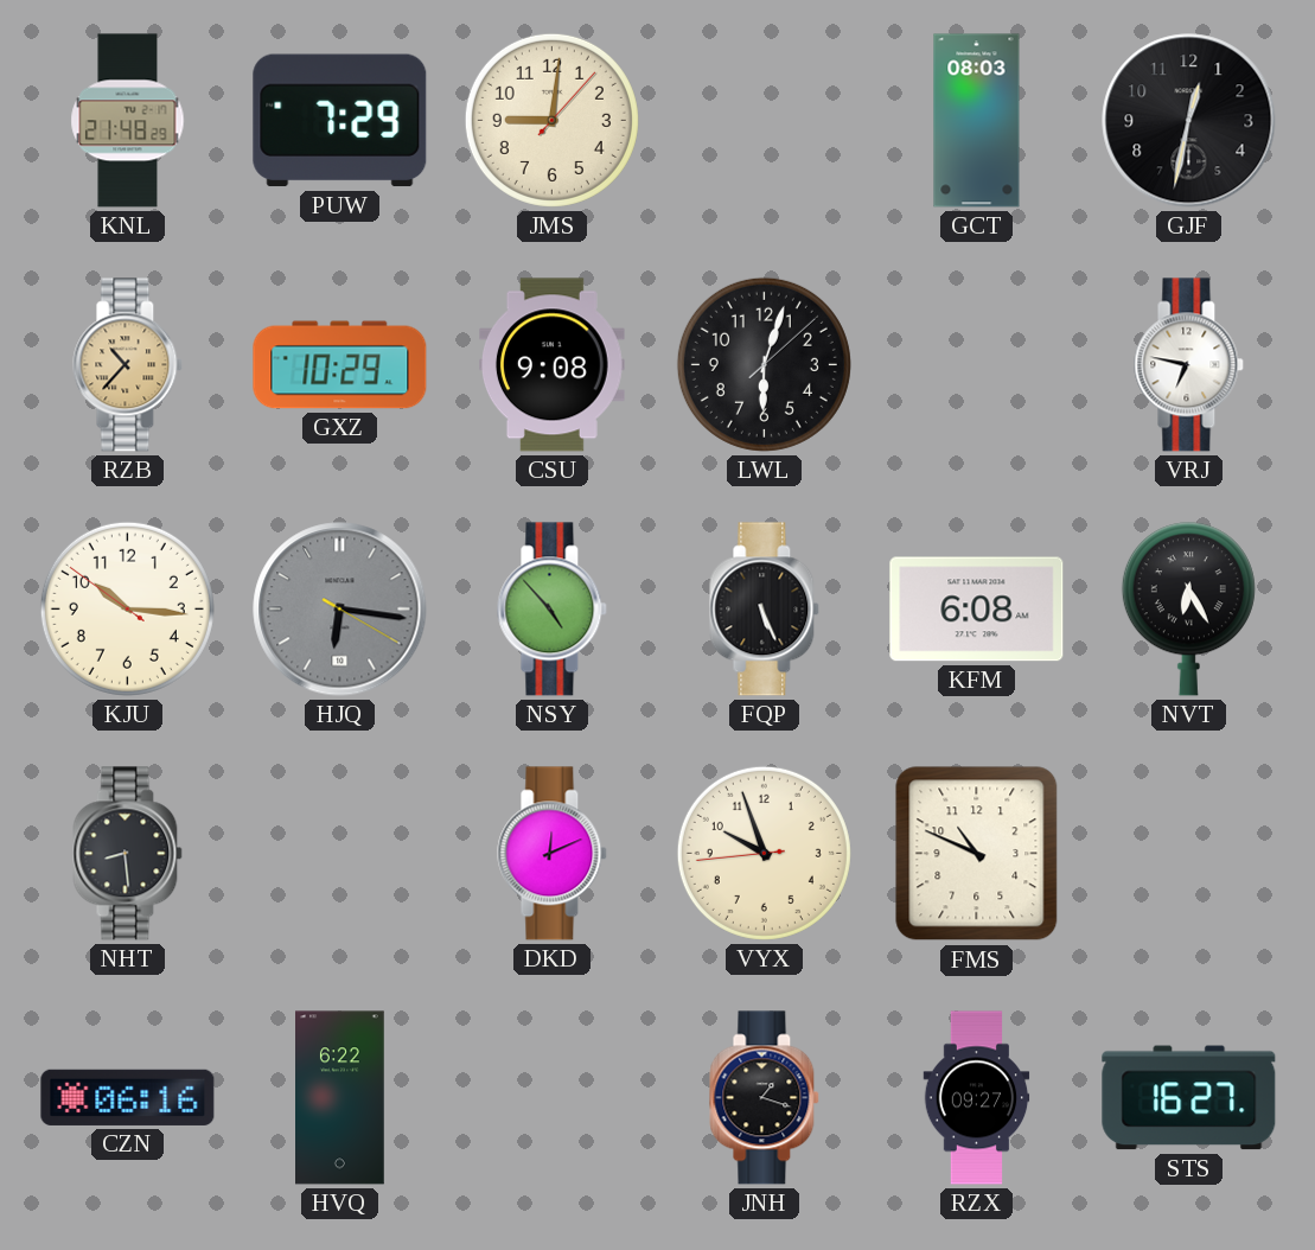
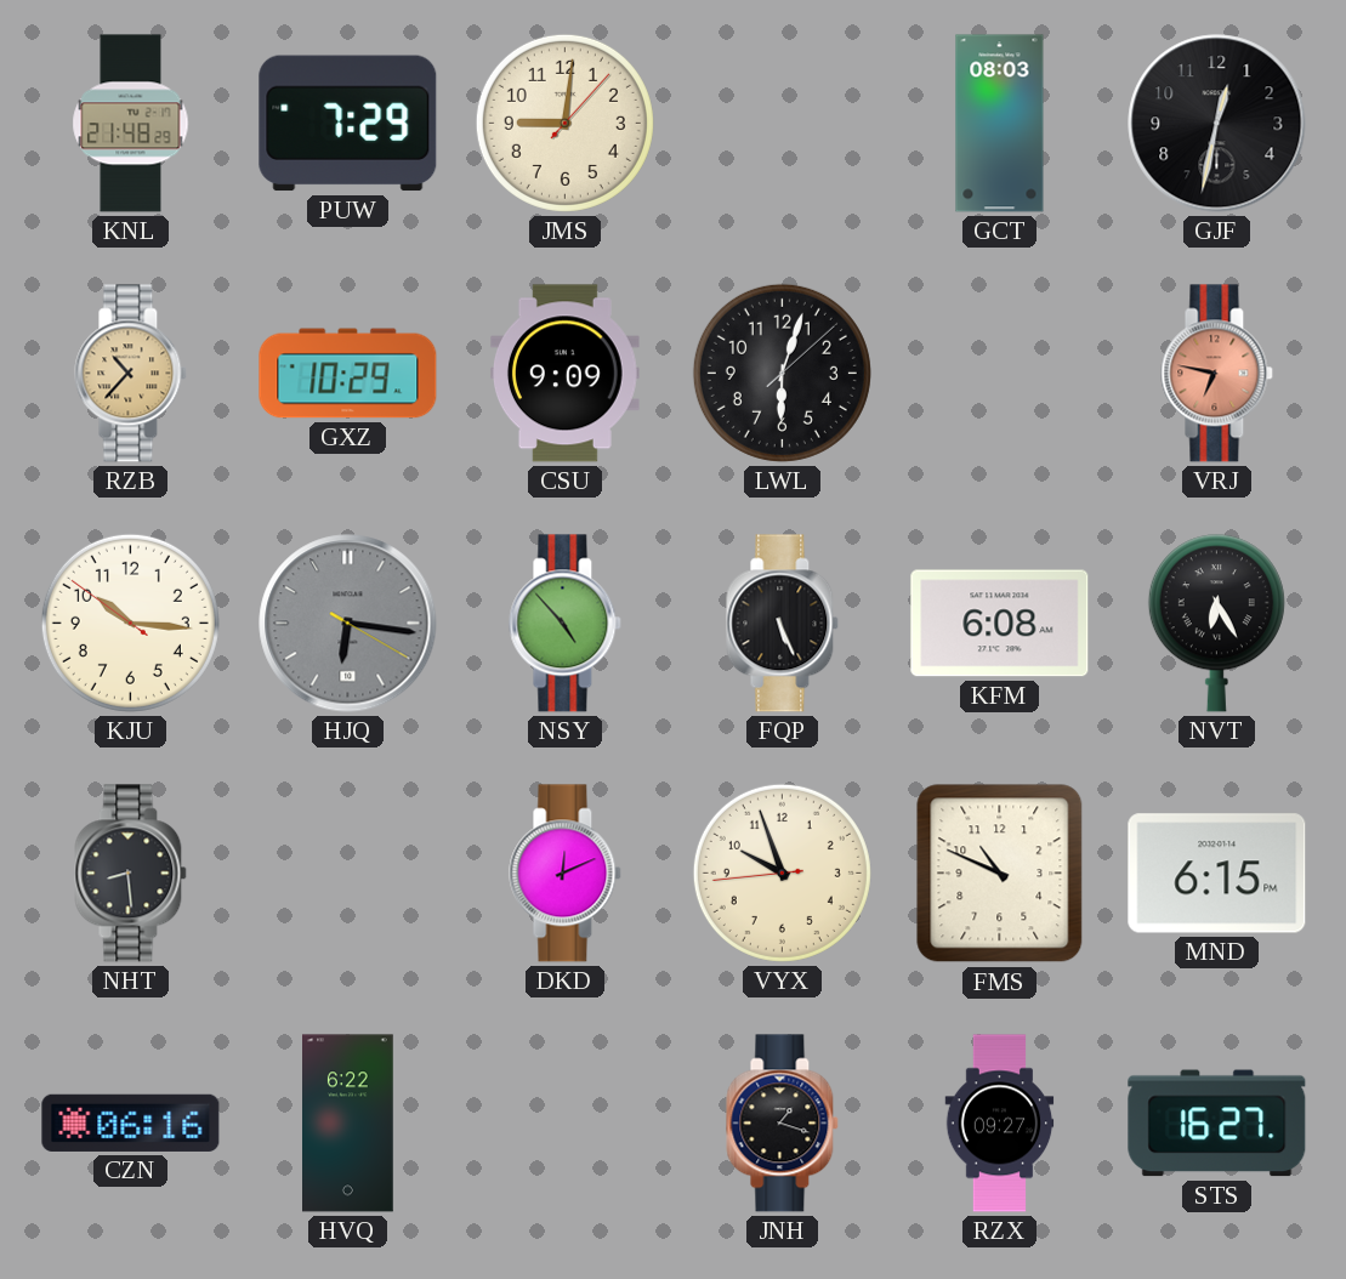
CSU: 9:08 -> 9:09
VRJ dial: white -> salmon
MND: none -> 6:15
